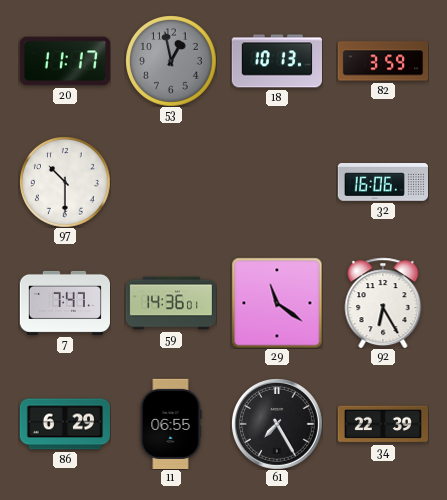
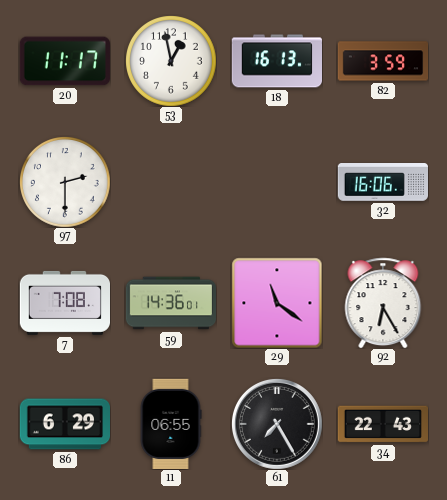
53 dial: grey -> white
18: 10:13 -> 16:13
97: 10:30 -> 2:30
7: 7:47 -> 7:08
34: 22:39 -> 22:43
